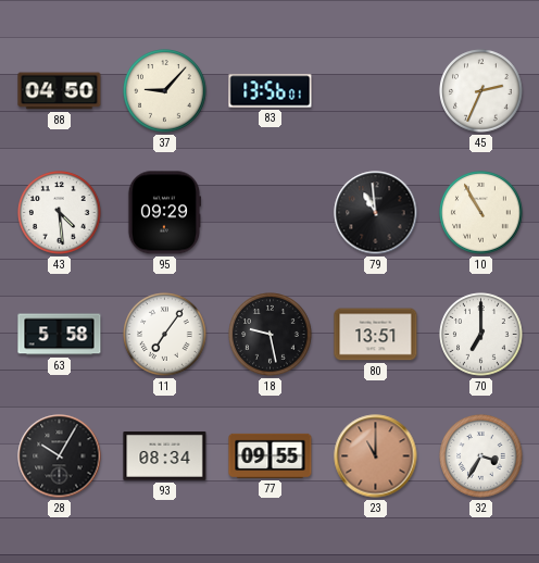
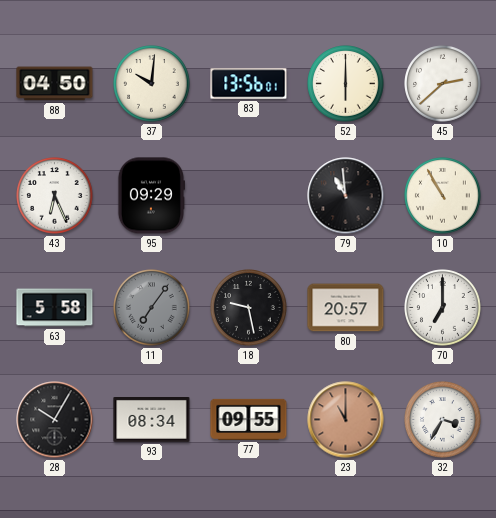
37: 9:07 -> 10:01
52: none -> 6:00
45: 2:34 -> 2:38
43: 4:29 -> 6:26
11 dial: white -> grey
80: 13:51 -> 20:57
